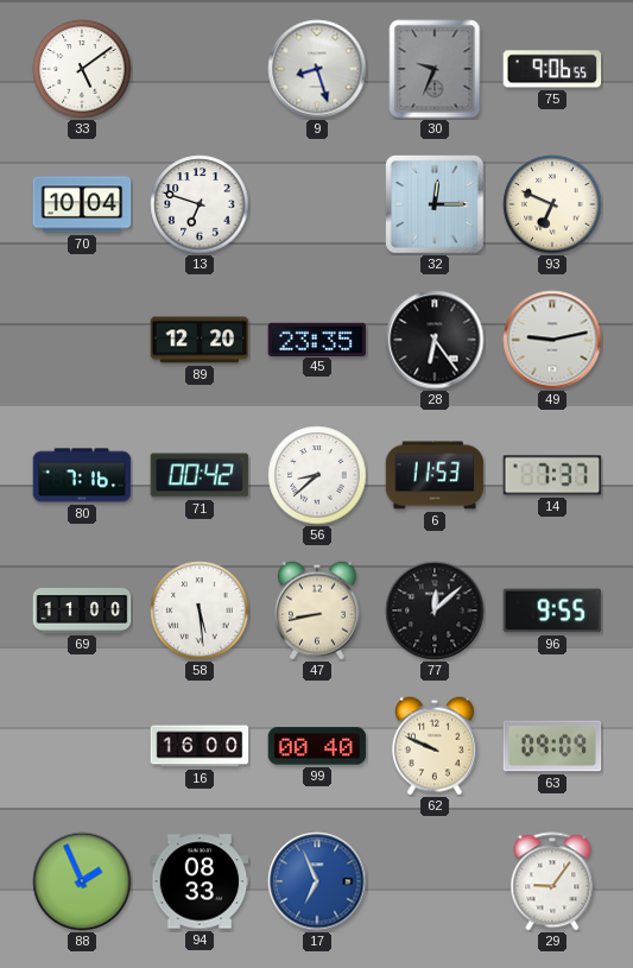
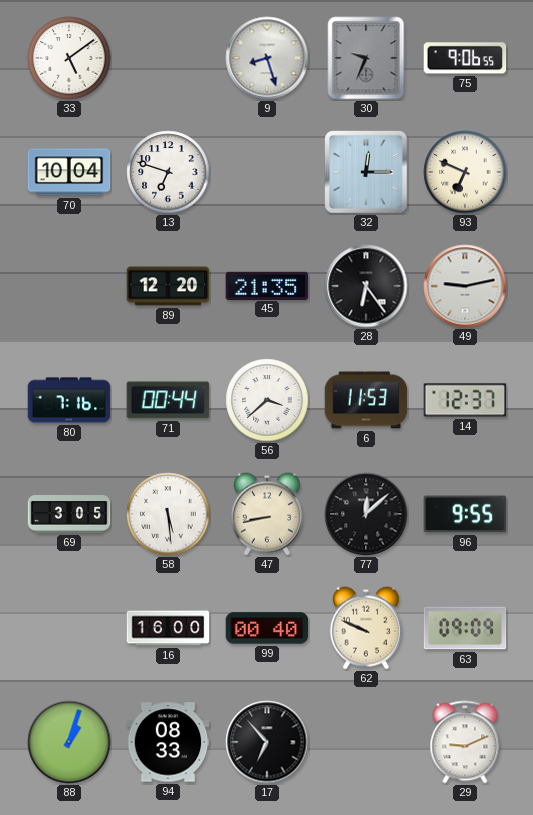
45: 23:35 -> 21:35
71: 00:42 -> 00:44
56: 8:38 -> 3:38
14: 7:37 -> 12:37
69: 11:00 -> 3:05
88: 1:56 -> 1:03
17: 6:56 -> 6:53
17 dial: blue -> black
29: 9:06 -> 9:11
